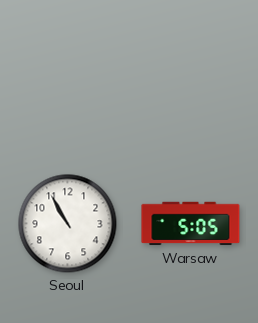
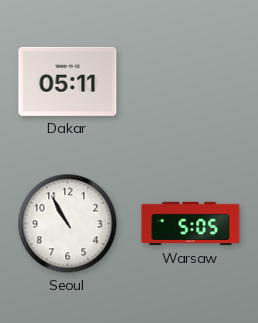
Dakar: none -> 05:11
